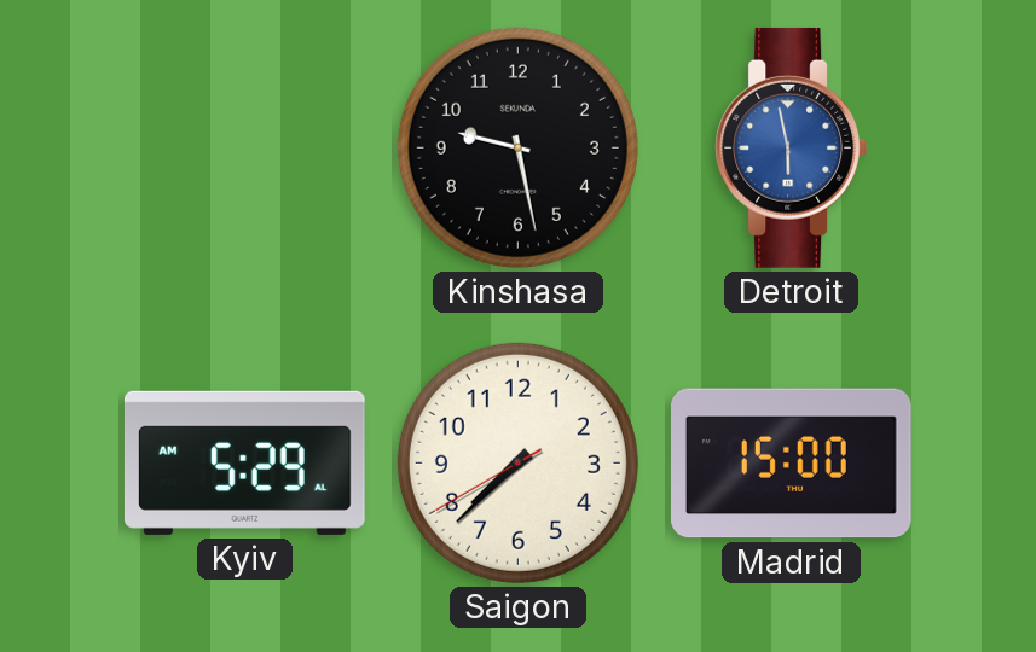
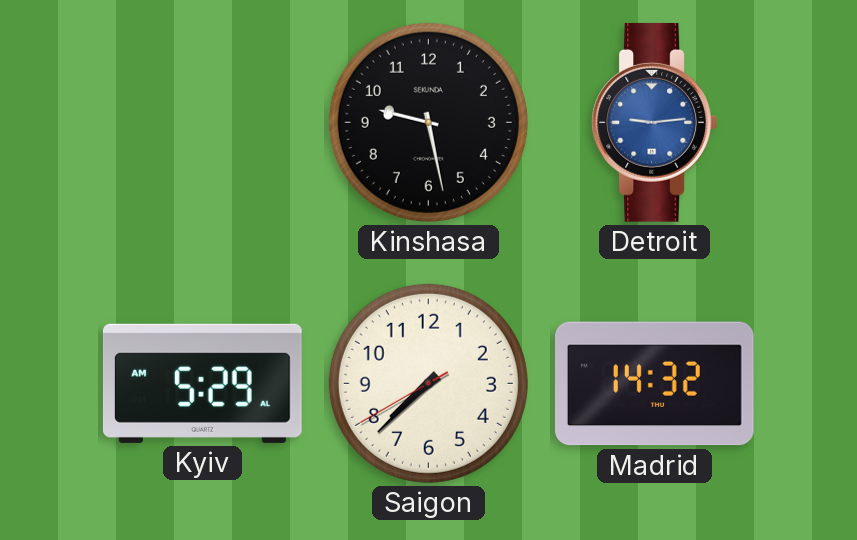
Detroit: 5:58 -> 9:14
Madrid: 15:00 -> 14:32
